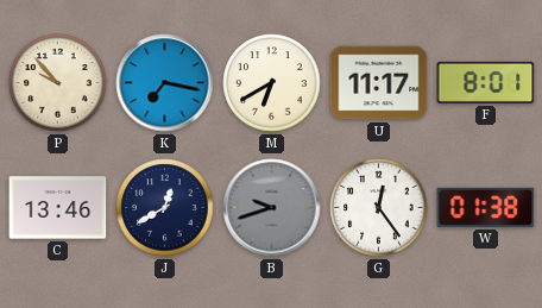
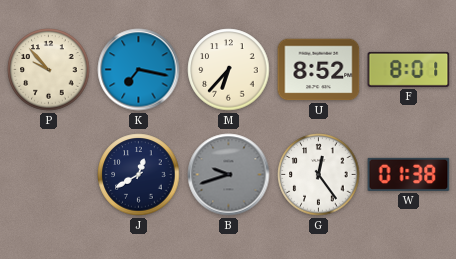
M: 6:40 -> 6:37
U: 11:17 -> 8:52
C: 13:46 -> none
